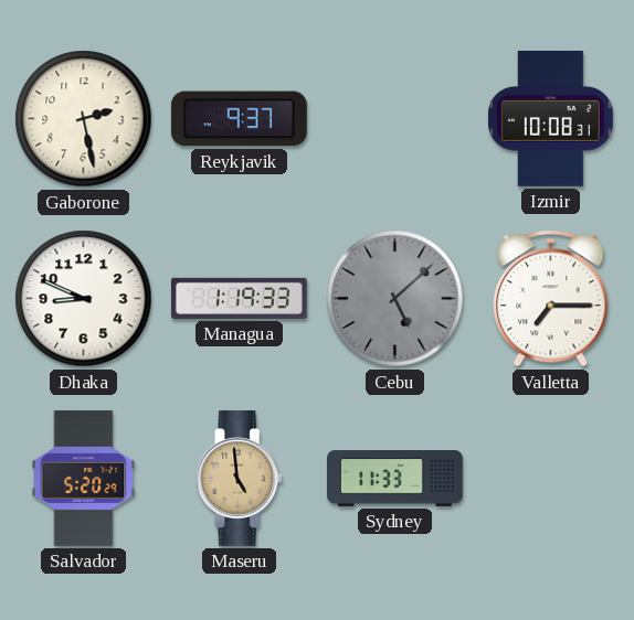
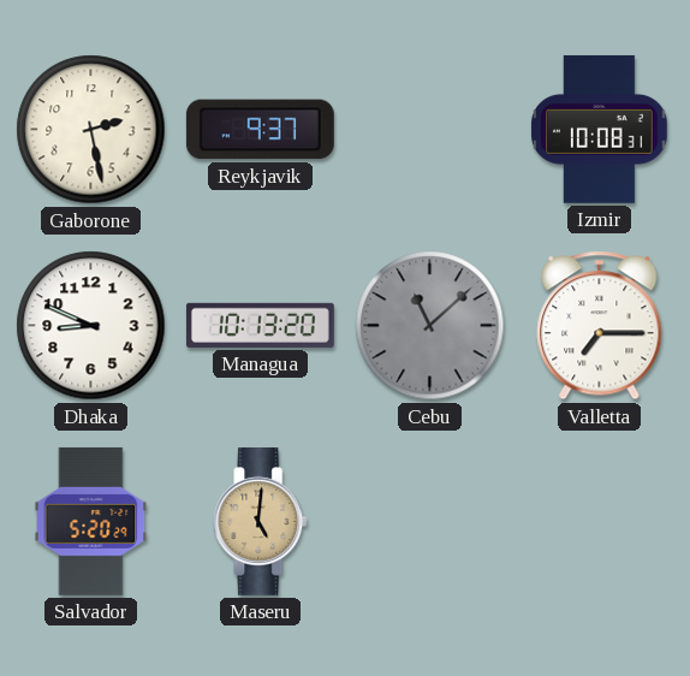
Managua: 1:19 -> 10:13
Cebu: 5:08 -> 11:08
Maseru: 4:59 -> 5:01
Sydney: 11:33 -> none
